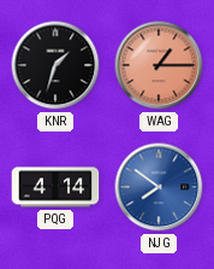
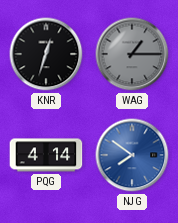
KNR: 1:33 -> 12:33
WAG dial: salmon -> grey
